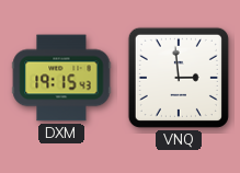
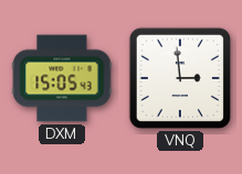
DXM: 19:15 -> 15:05
